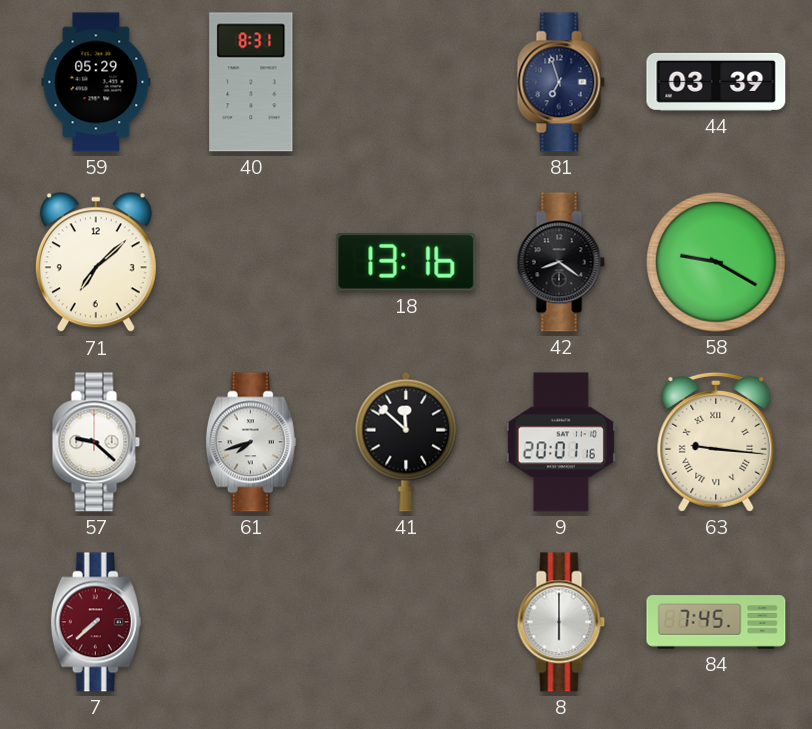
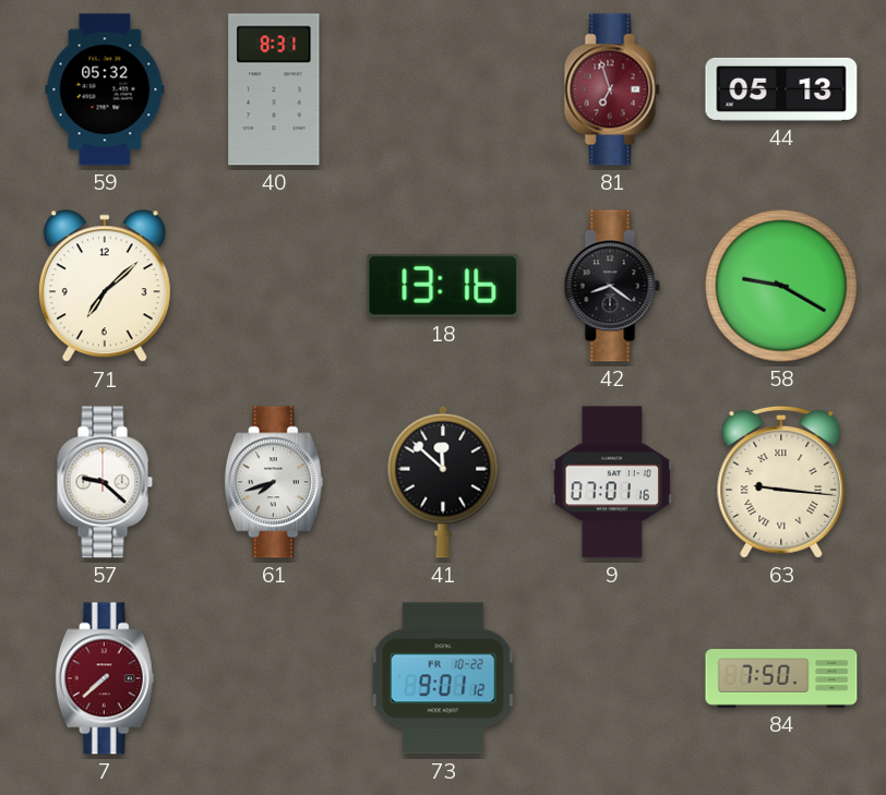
59: 05:29 -> 05:32
81 dial: navy -> burgundy
44: 03:39 -> 05:13
9: 20:01 -> 07:01
73: none -> 9:01
8: 6:00 -> none
84: 7:45 -> 7:50
